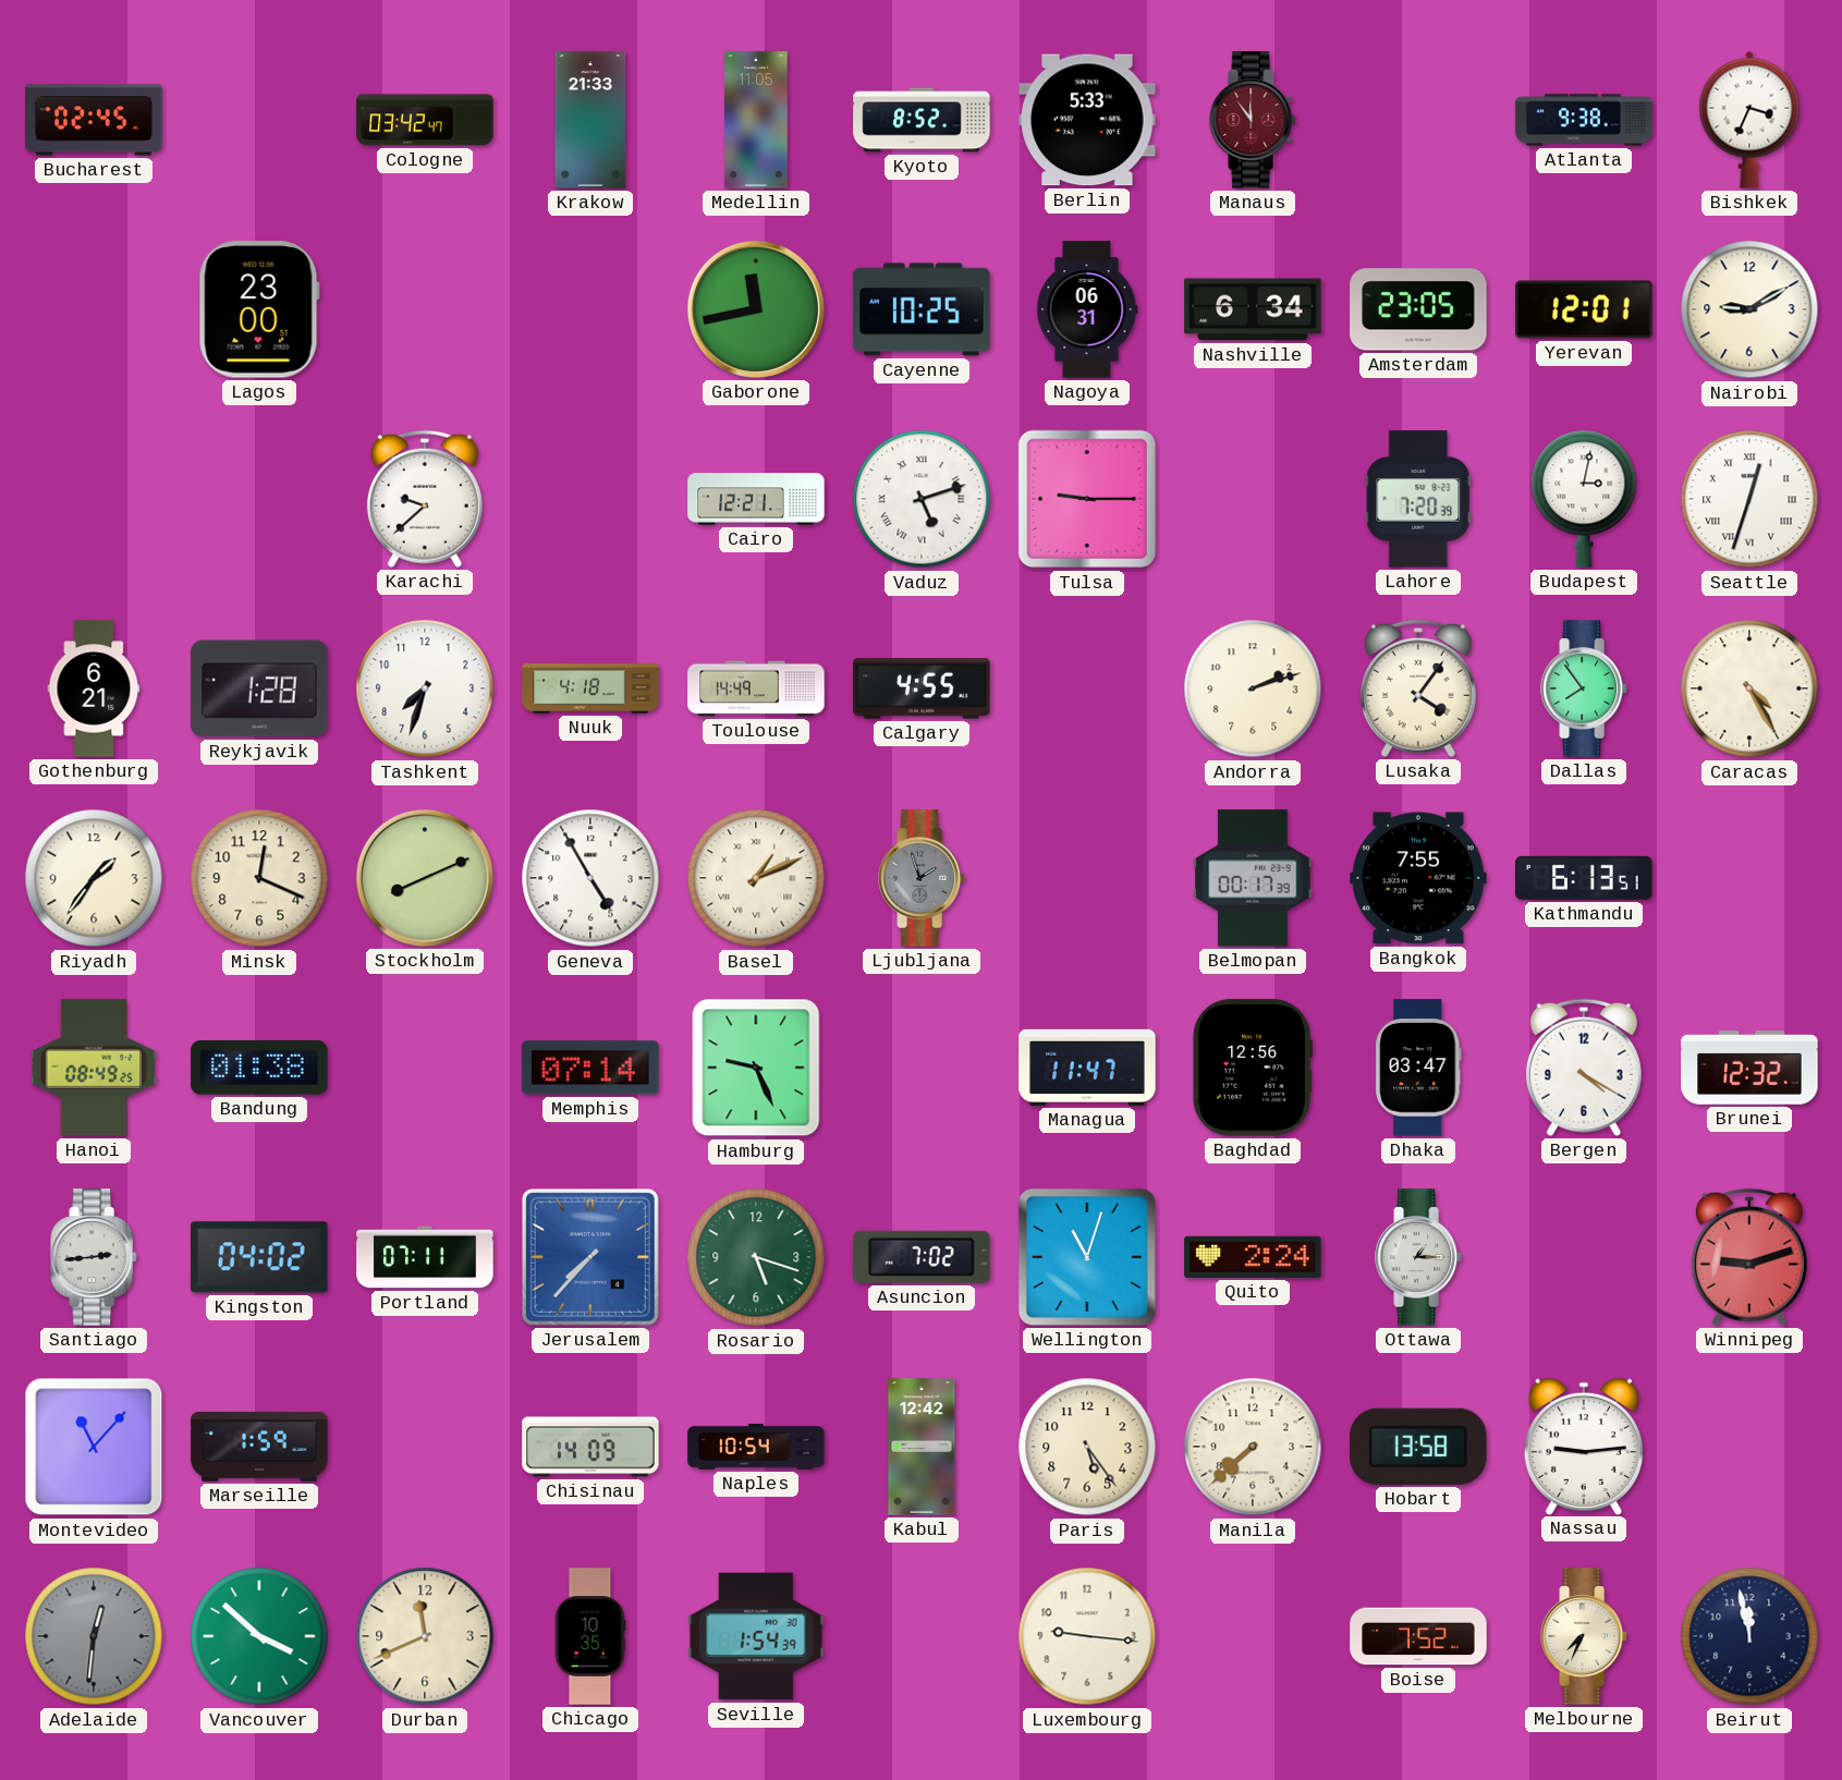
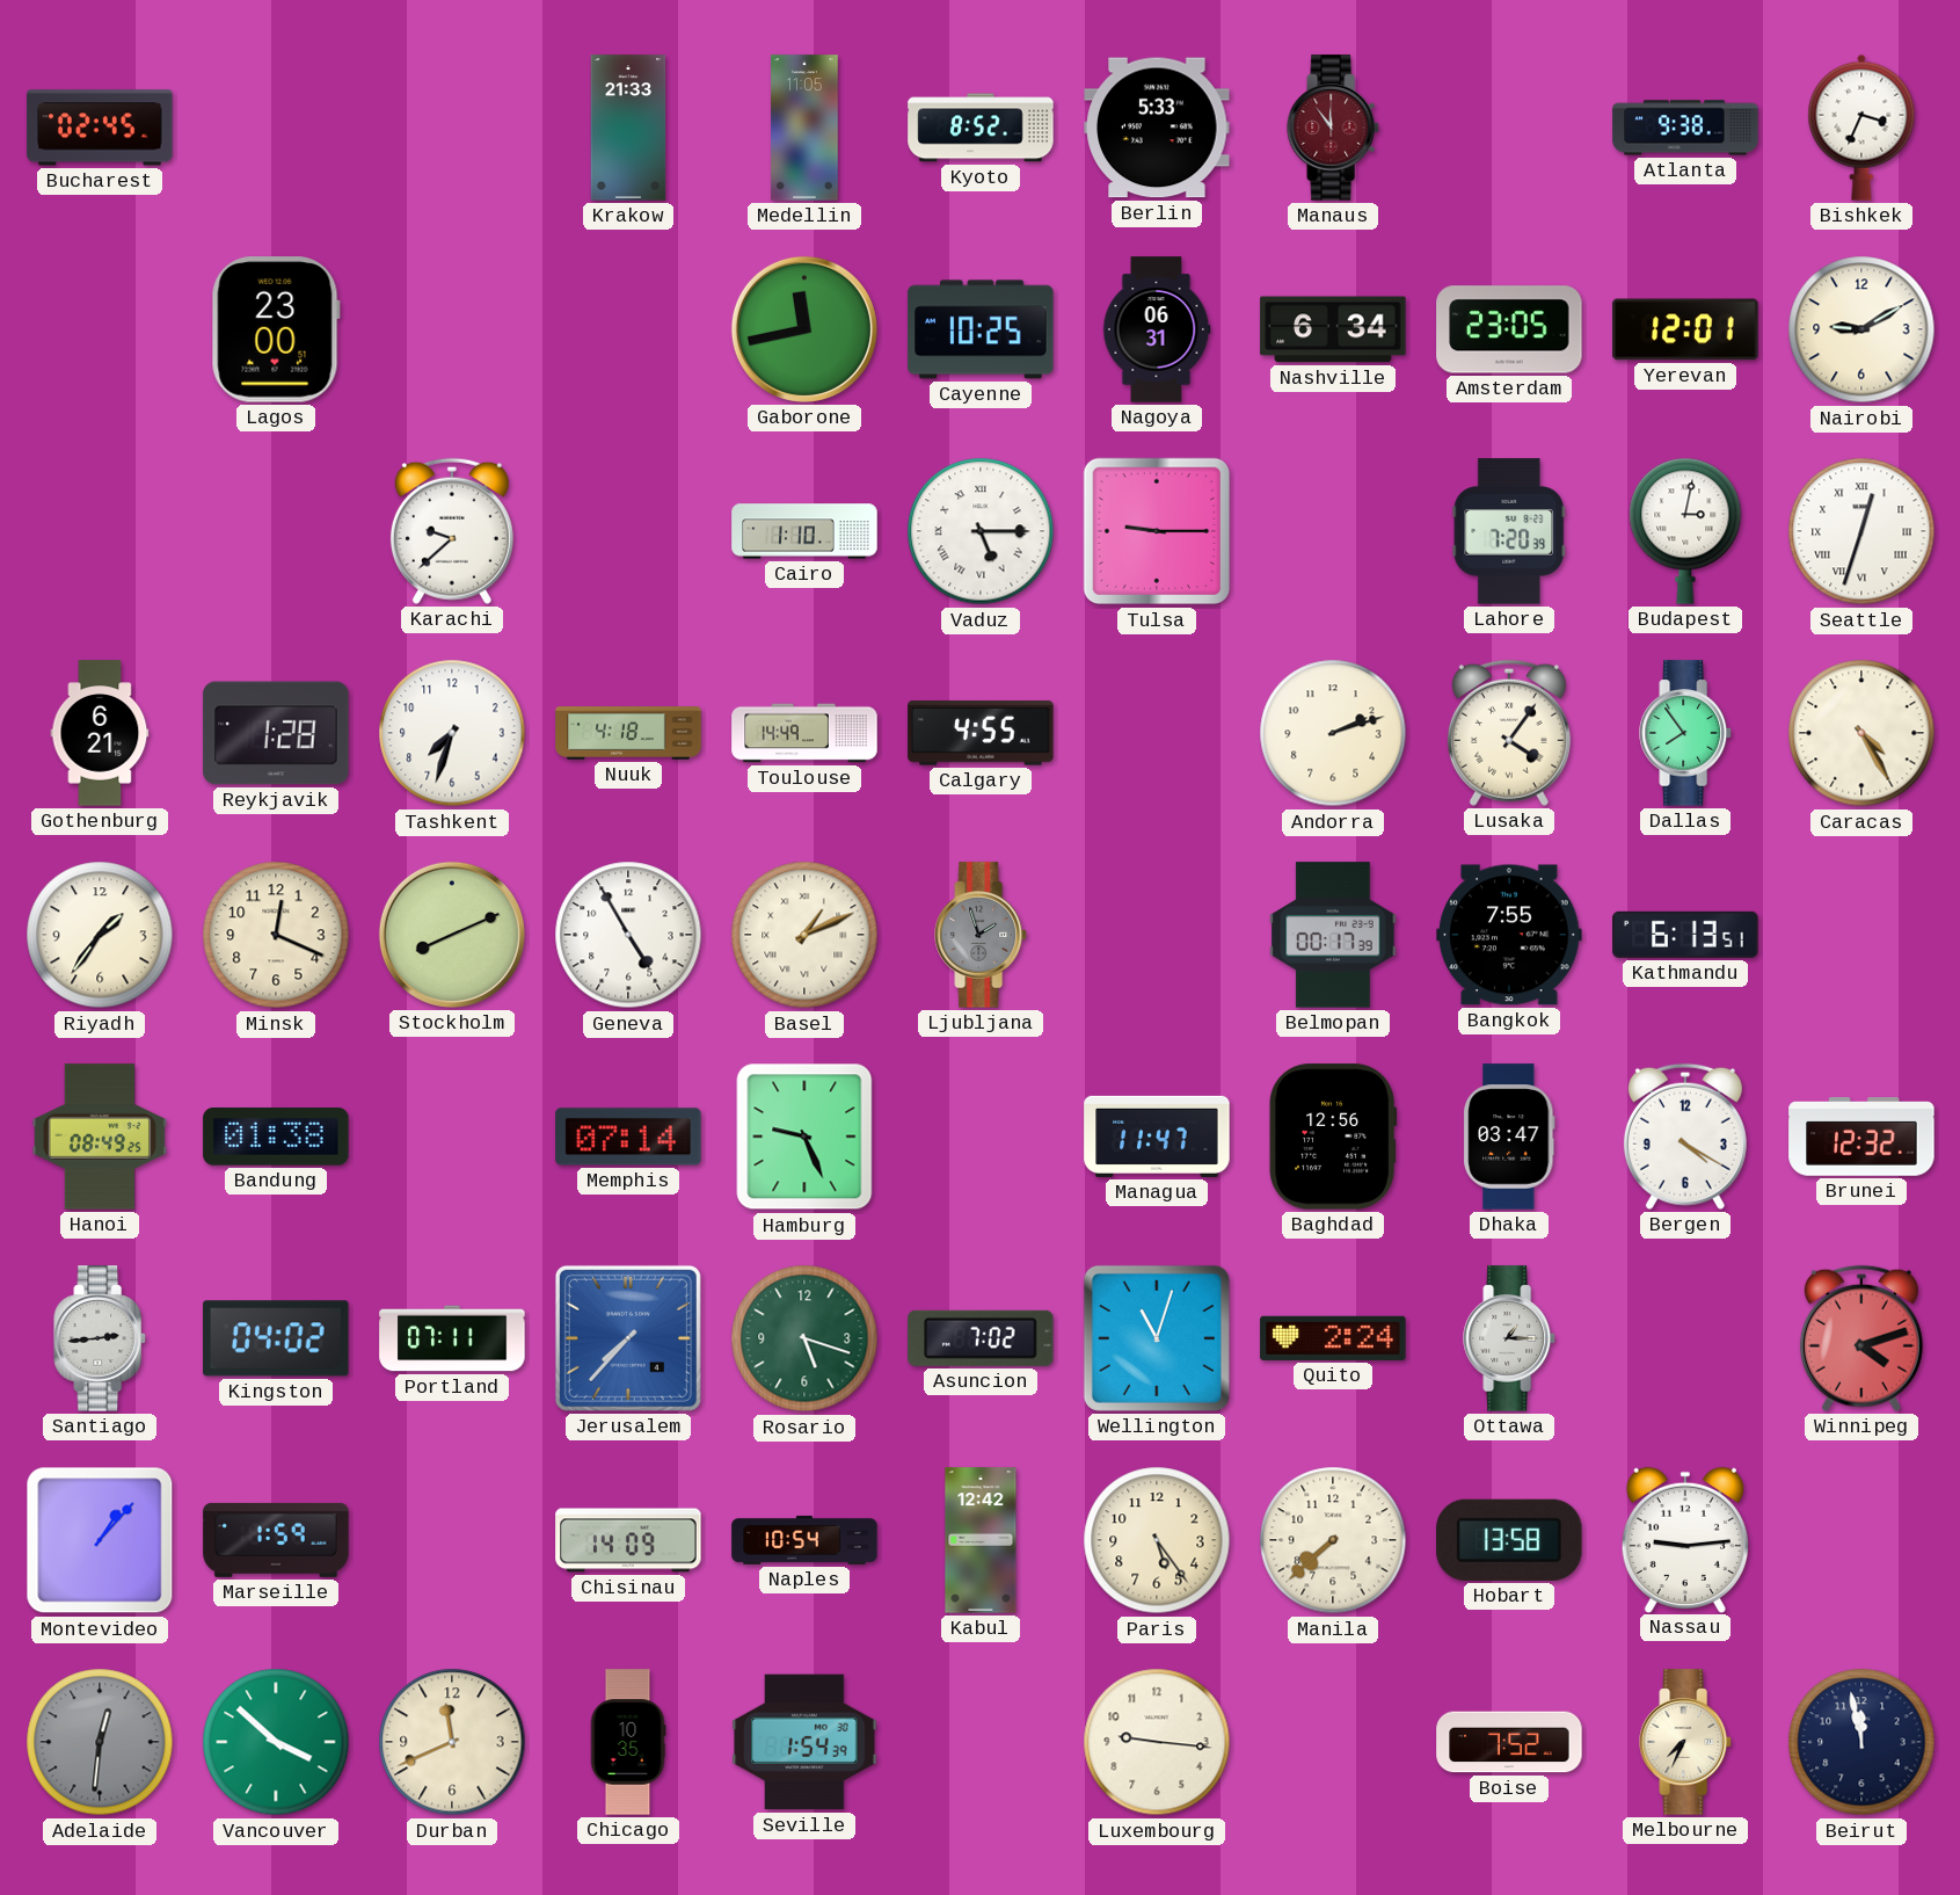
Cologne: 03:42 -> none
Cairo: 12:21 -> 1:10
Vaduz: 5:12 -> 5:15
Winnipeg: 9:12 -> 4:12
Montevideo: 11:07 -> 1:07
